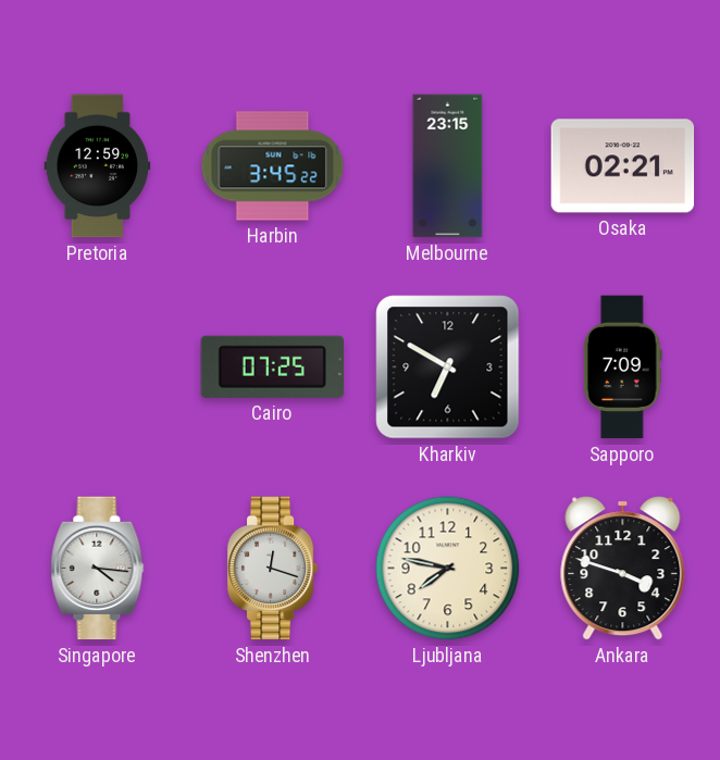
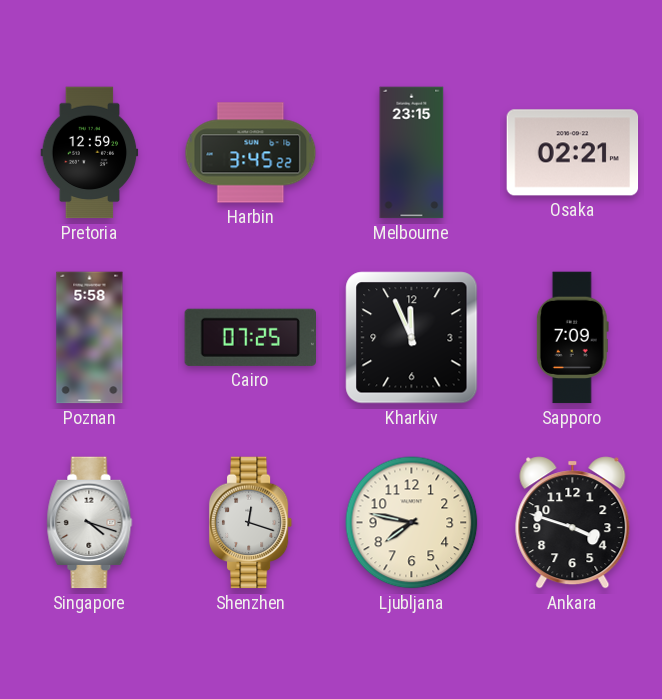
Poznan: none -> 5:58
Kharkiv: 6:50 -> 11:56
Singapore: 4:16 -> 4:18
